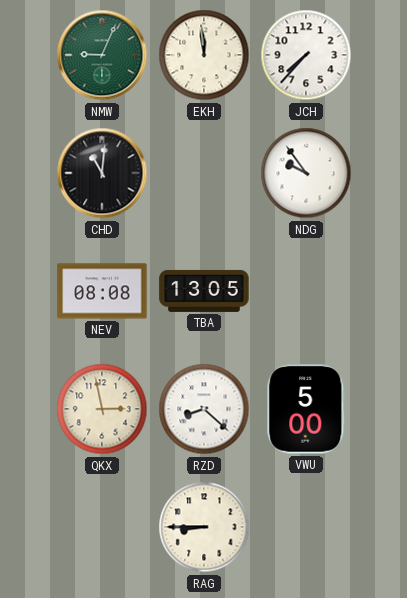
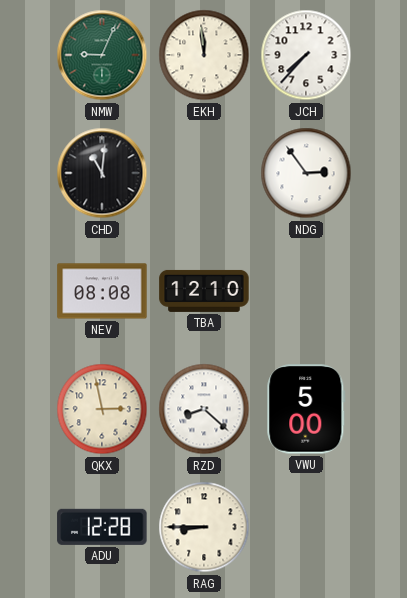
NDG: 9:54 -> 2:54
TBA: 13:05 -> 12:10
ADU: none -> 12:28
